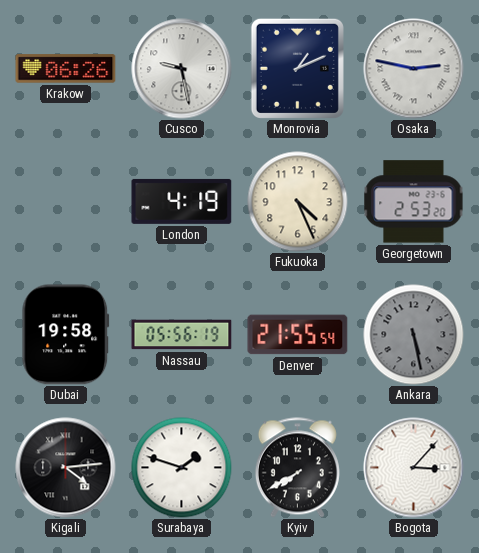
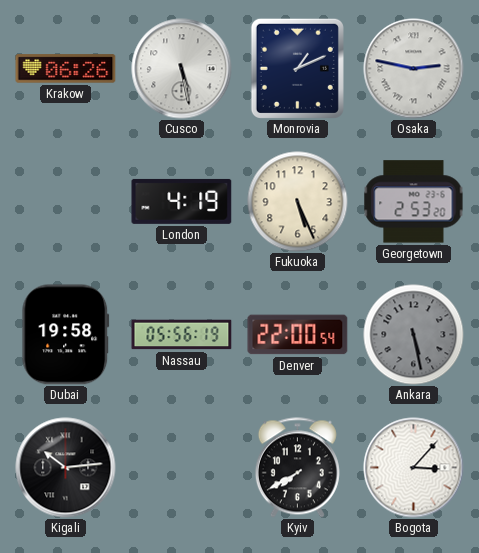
Cusco: 9:28 -> 5:28
Fukuoka: 4:26 -> 5:26
Denver: 21:55 -> 22:00
Kigali: 4:14 -> 10:14
Surabaya: 1:48 -> none
